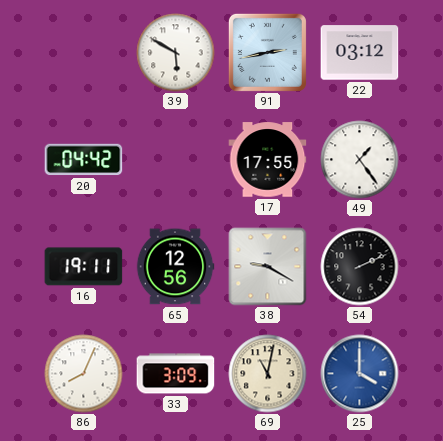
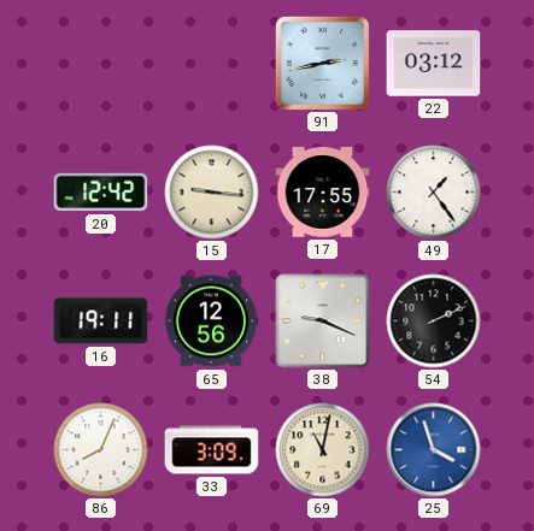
39: 5:50 -> none
20: 04:42 -> 12:42
15: none -> 9:16
38: 9:20 -> 9:19
25: 4:00 -> 3:57
